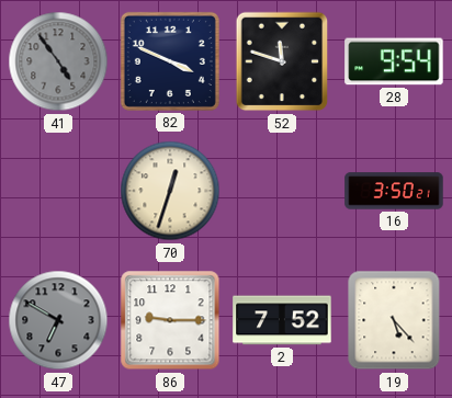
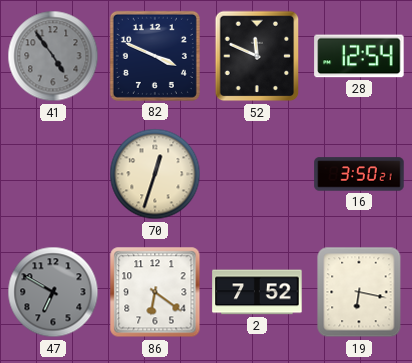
52: 11:48 -> 11:49
28: 9:54 -> 12:54
86: 9:15 -> 6:21
19: 5:23 -> 6:17
